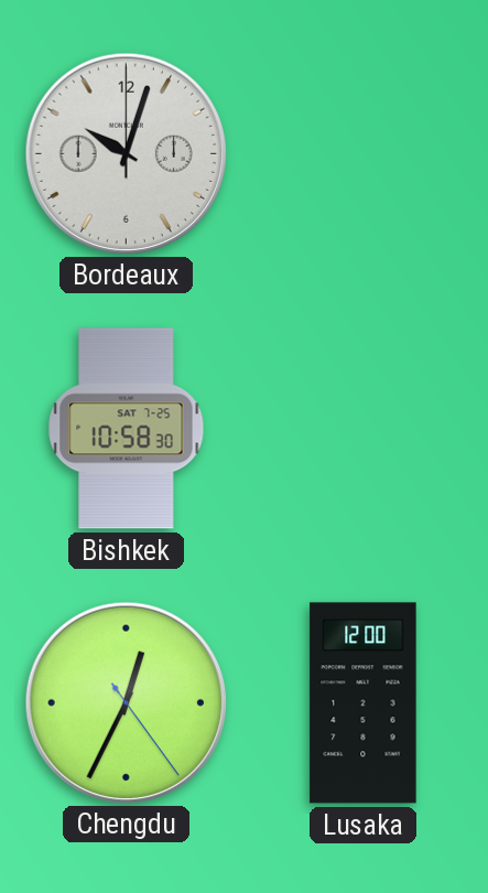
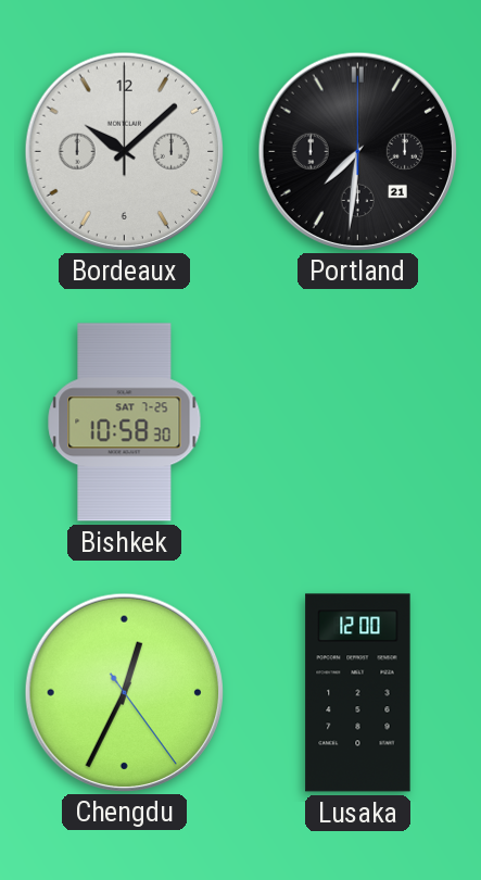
Bordeaux: 10:03 -> 10:08
Portland: none -> 7:31
